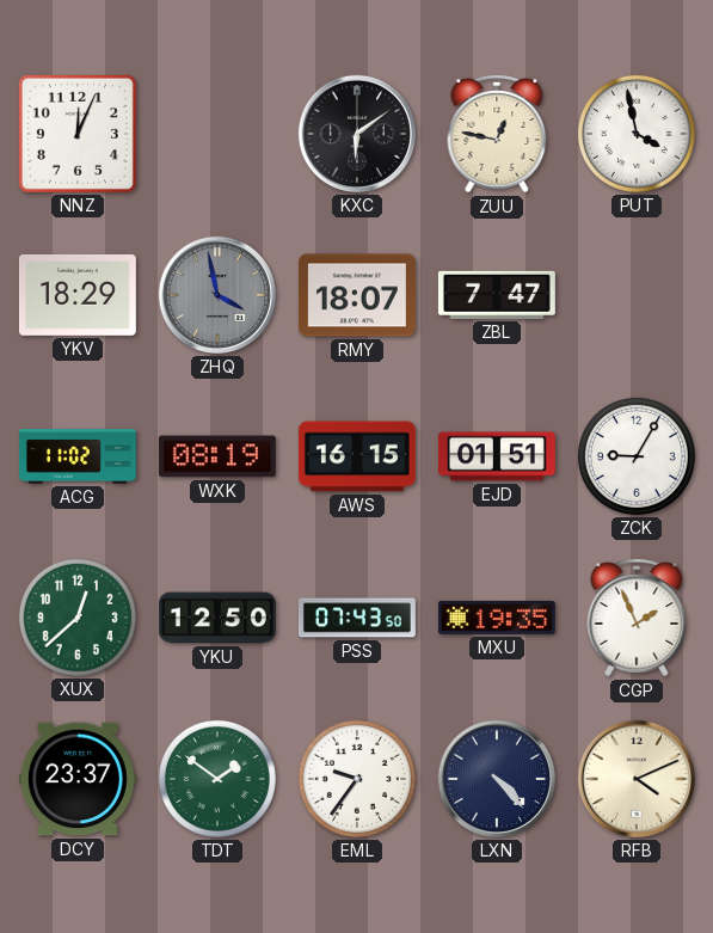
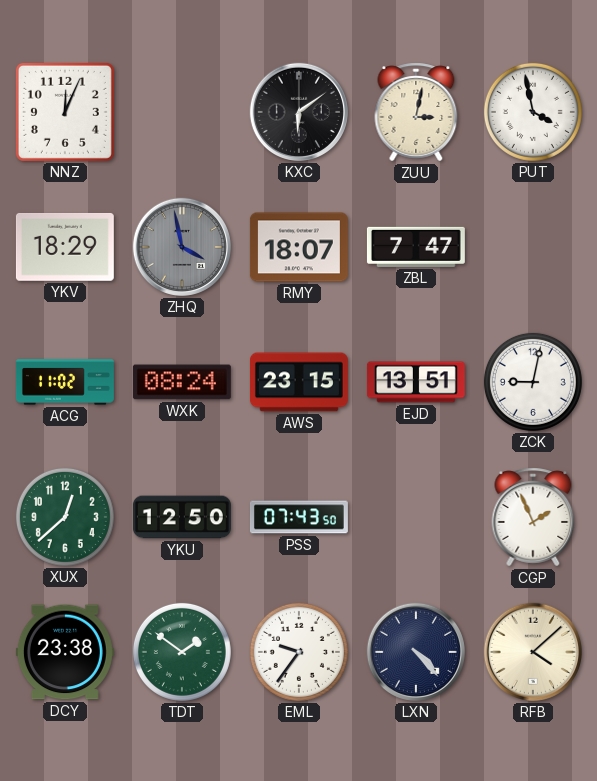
ZUU: 12:47 -> 3:02
WXK: 08:19 -> 08:24
AWS: 16:15 -> 23:15
EJD: 01:51 -> 13:51
ZCK: 9:05 -> 9:02
MXU: 19:35 -> none
DCY: 23:37 -> 23:38
RFB: 4:11 -> 4:08
